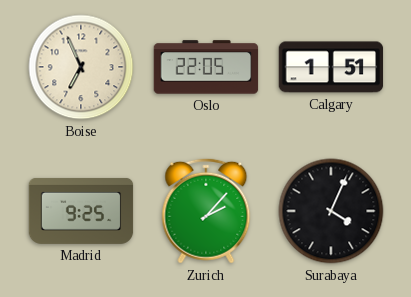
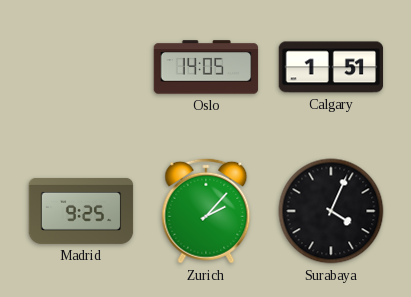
Boise: 6:56 -> none
Oslo: 22:05 -> 14:05
